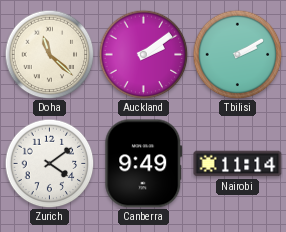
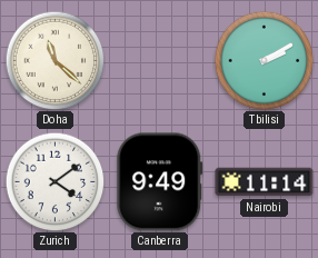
Auckland: 2:09 -> none
